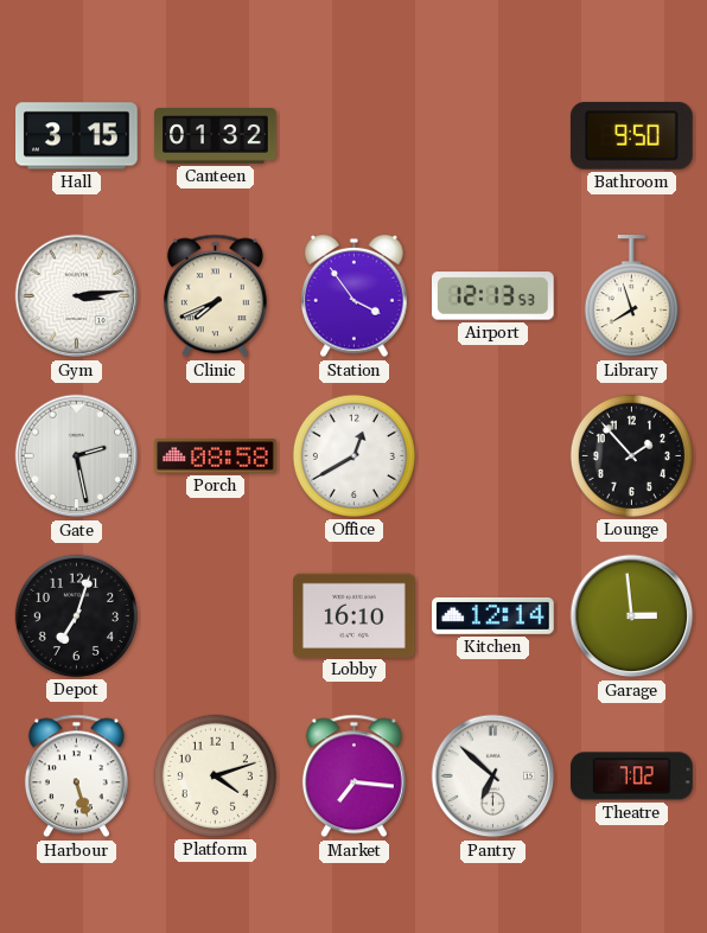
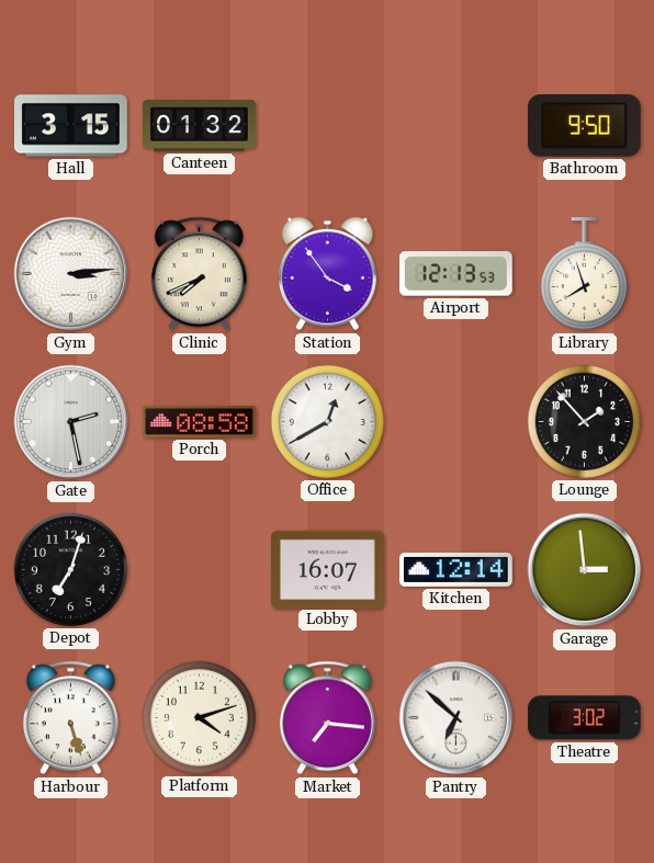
Lobby: 16:10 -> 16:07
Theatre: 7:02 -> 3:02
